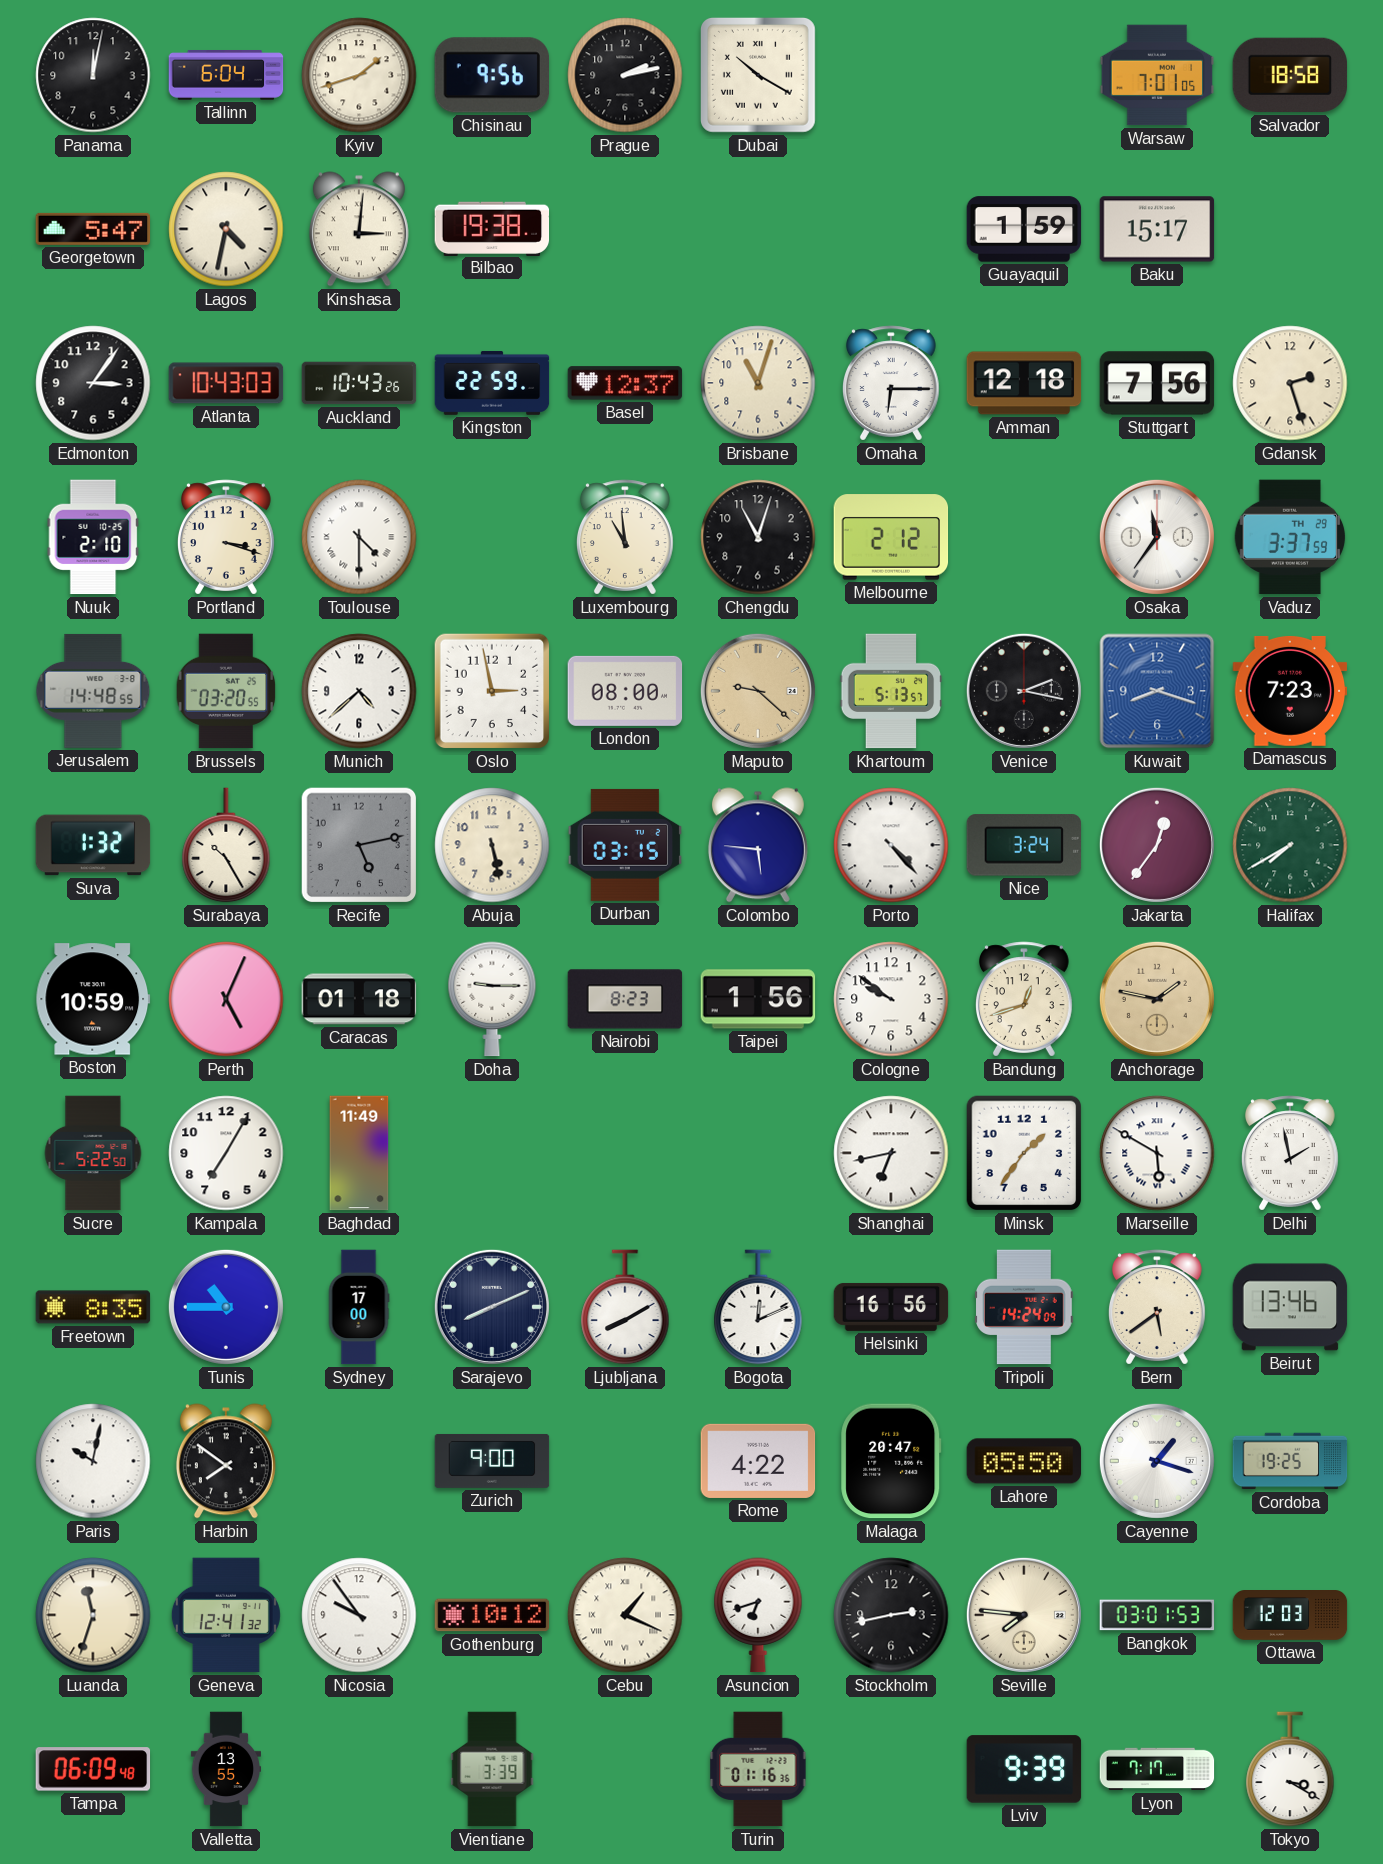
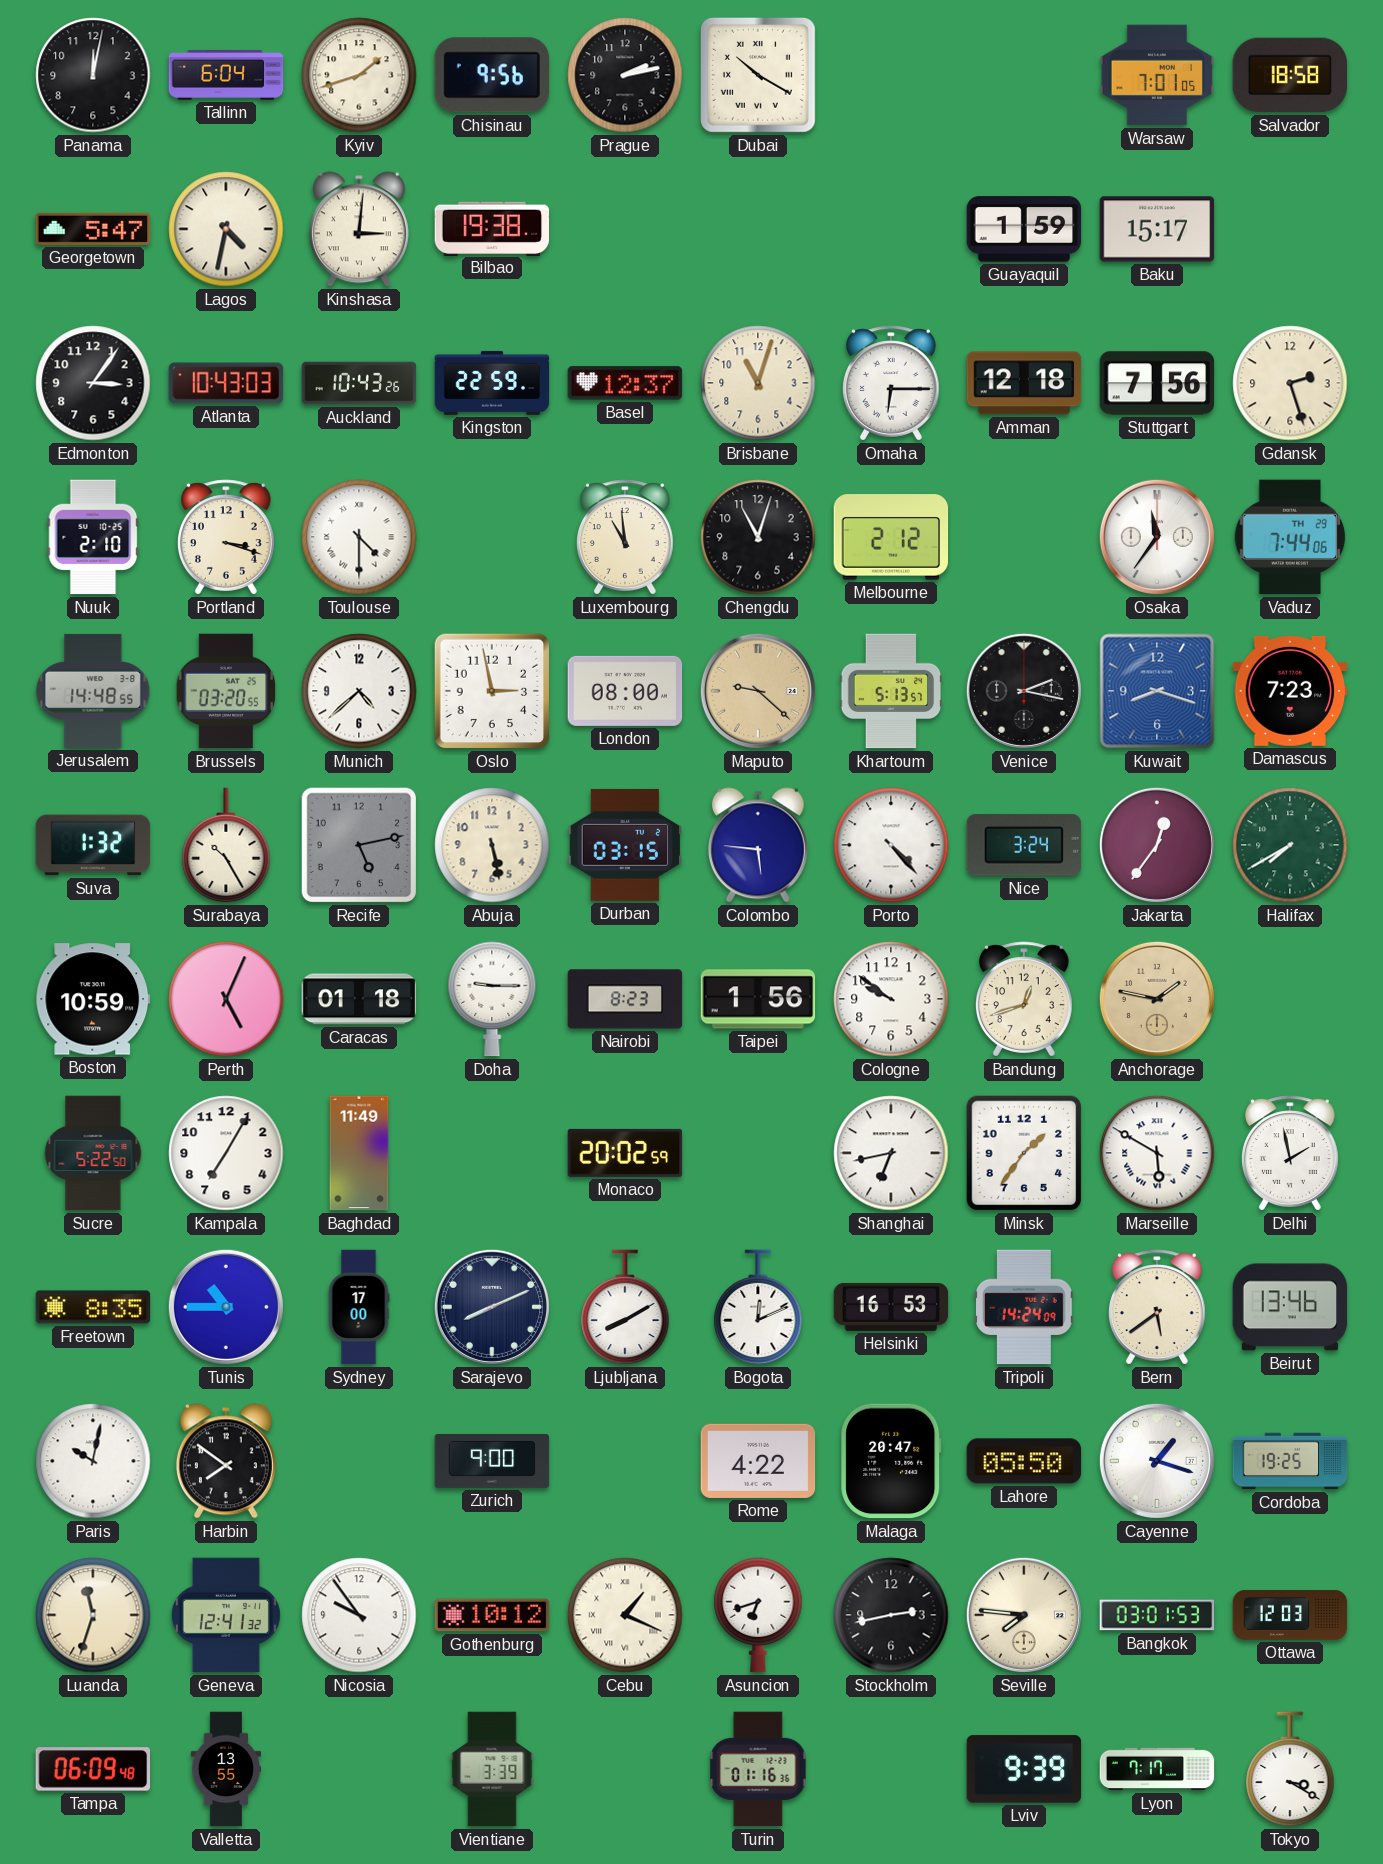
Vaduz: 3:37 -> 7:44
Monaco: none -> 20:02
Helsinki: 16:56 -> 16:53
